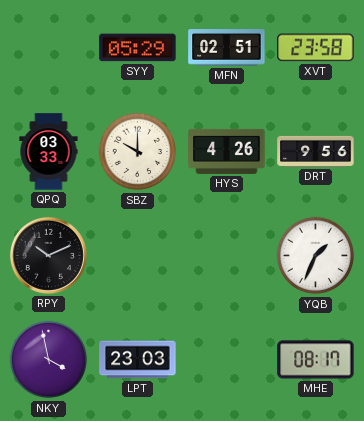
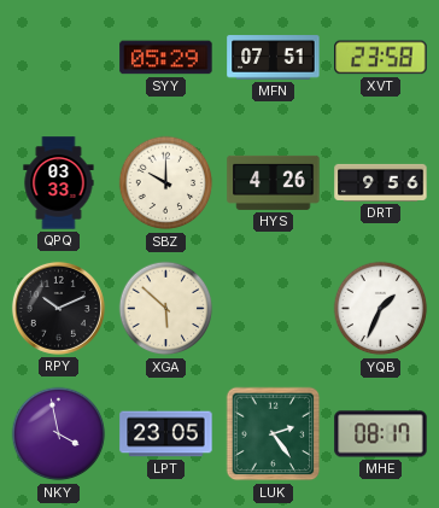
MFN: 02:51 -> 07:51
XGA: none -> 5:52
LPT: 23:03 -> 23:05
LUK: none -> 2:24
